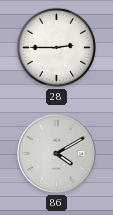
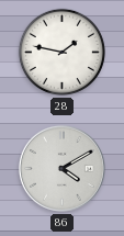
28: 2:45 -> 1:47
